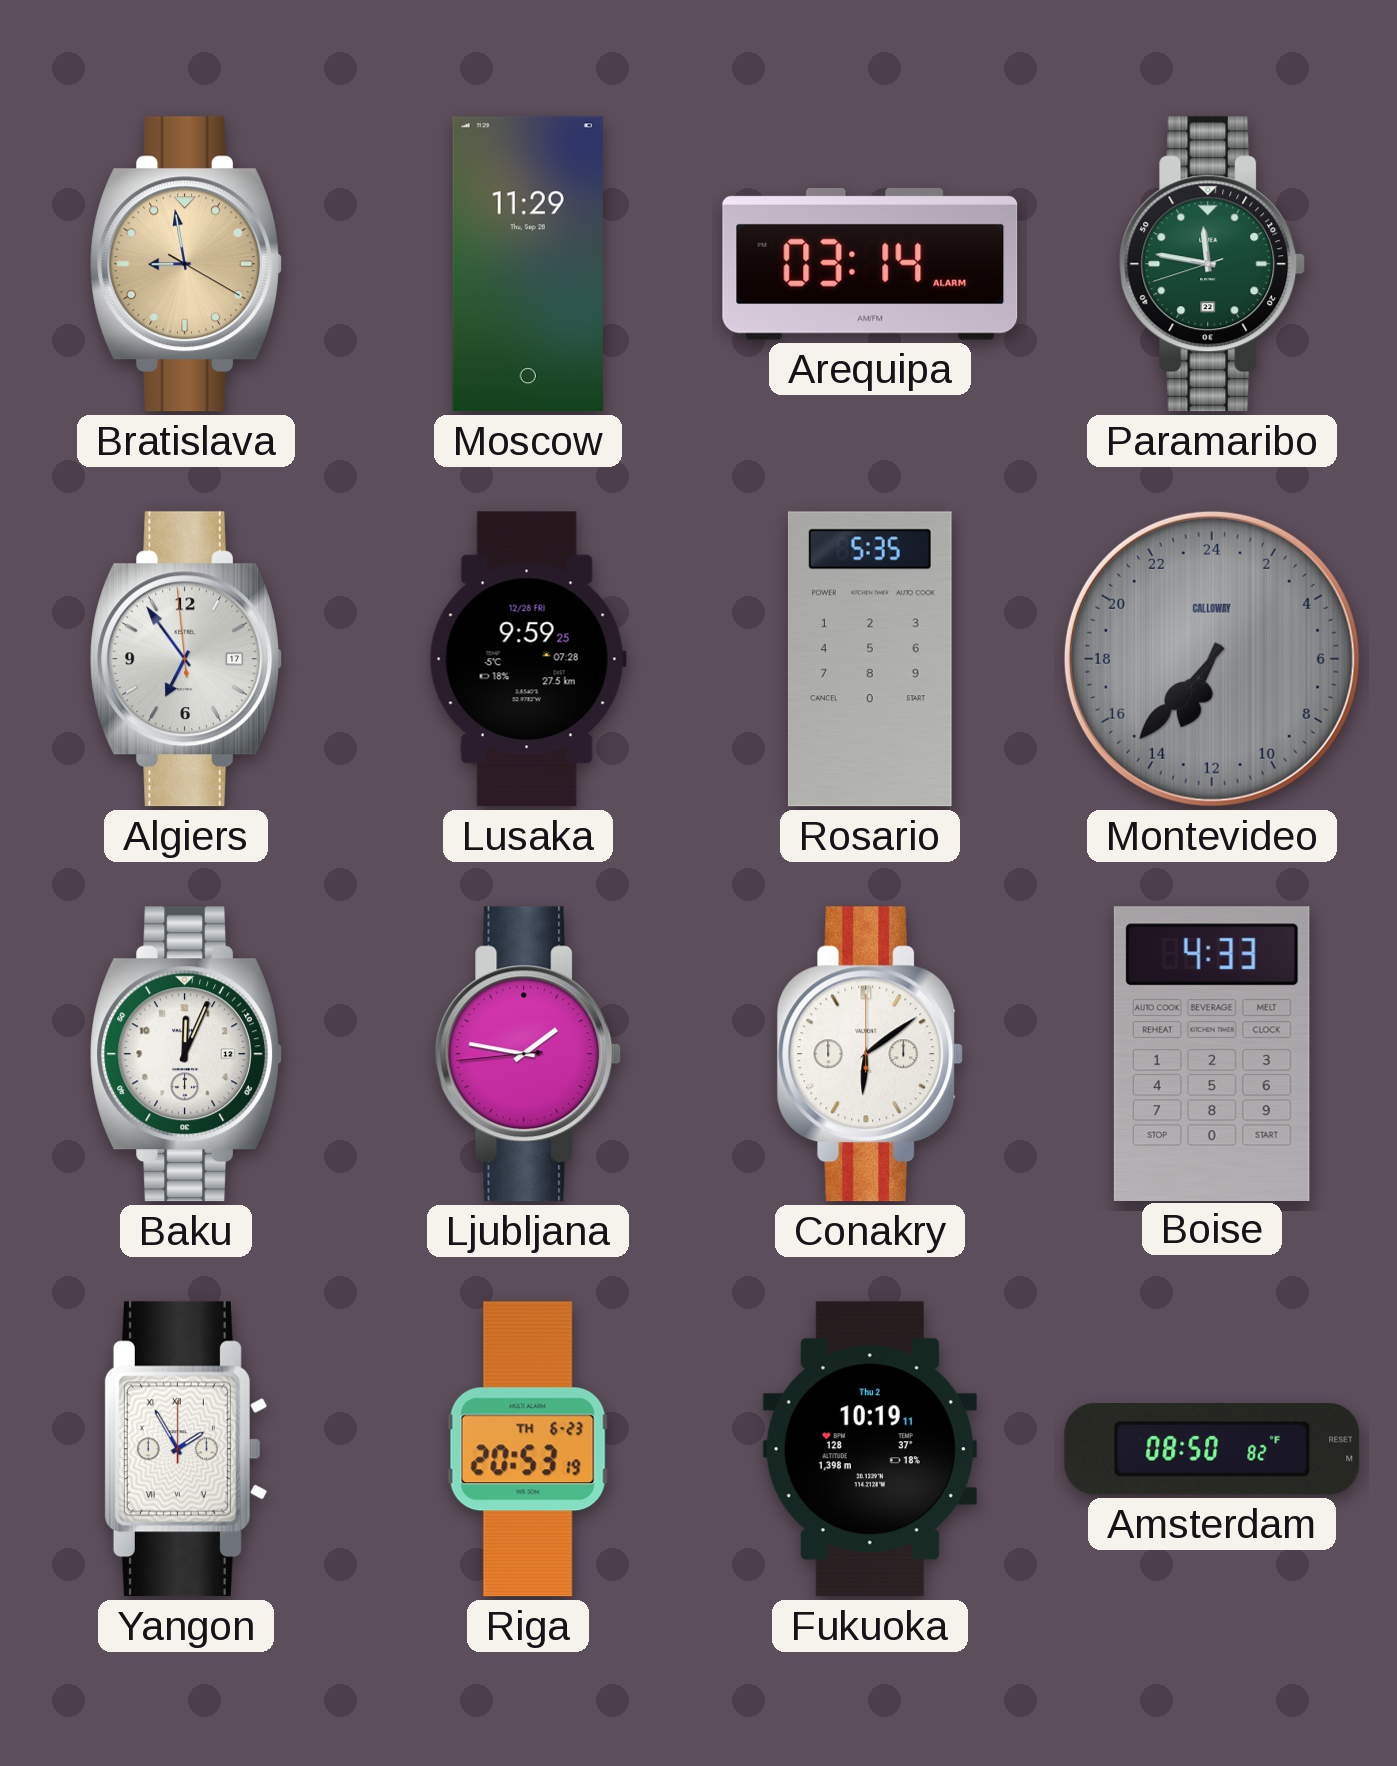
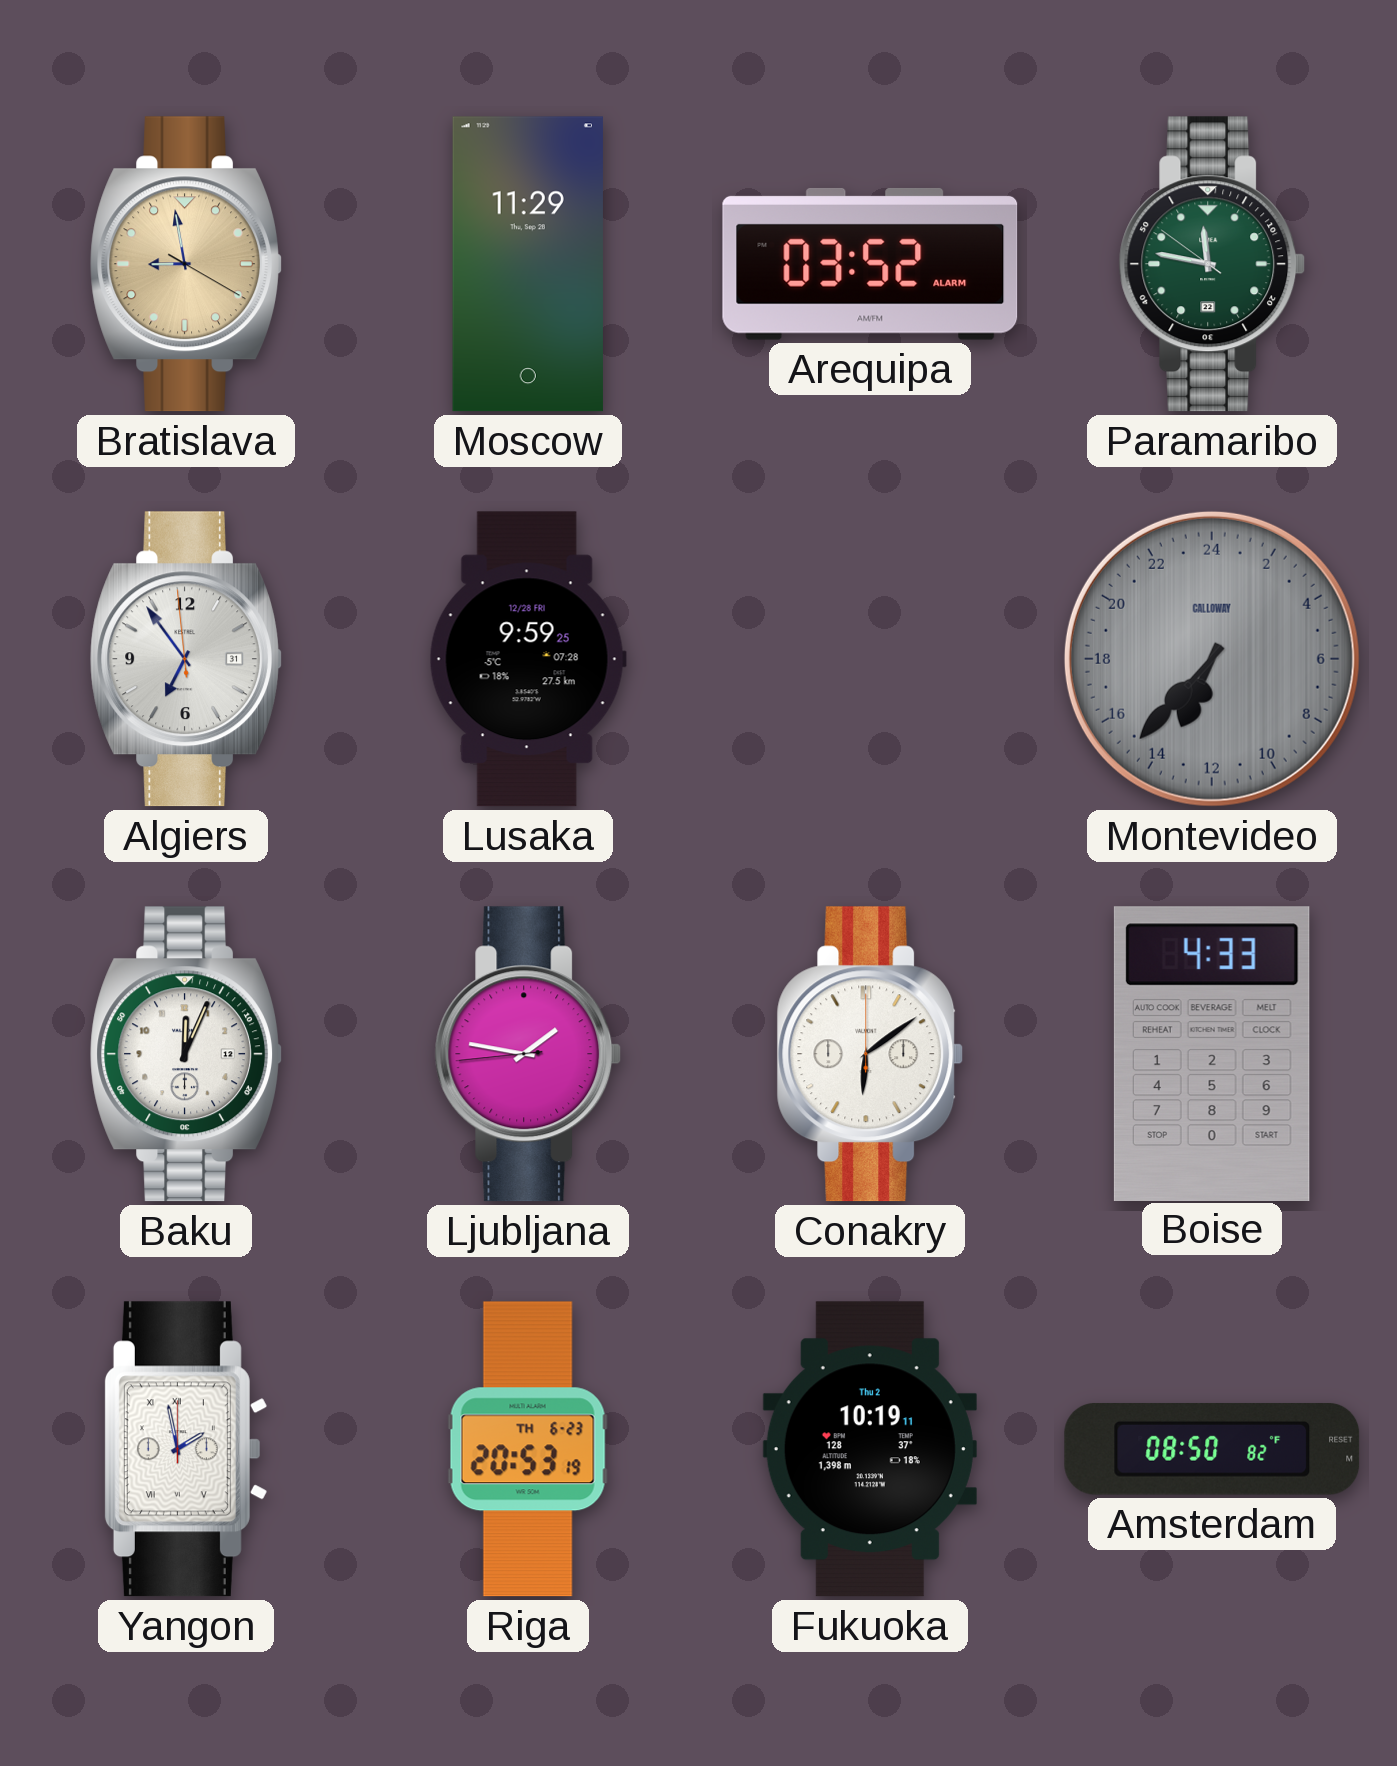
Arequipa: 03:14 -> 03:52
Paramaribo: 11:46:42 -> 11:46:51
Algiers date: 17 -> 31
Rosario: 5:35 -> none
Yangon: 1:55 -> 1:58
